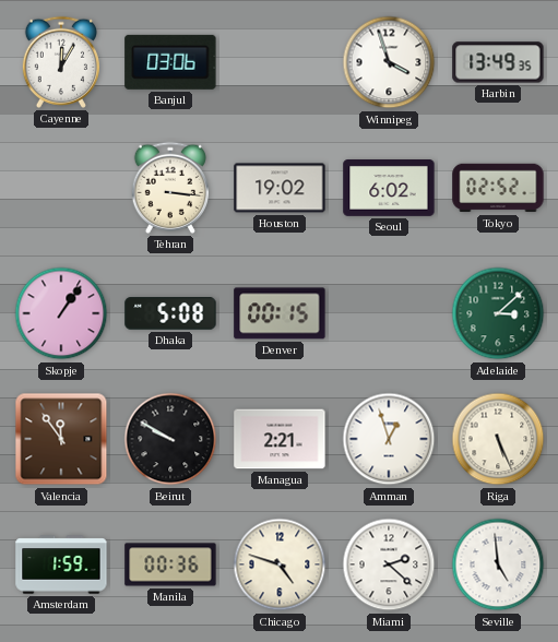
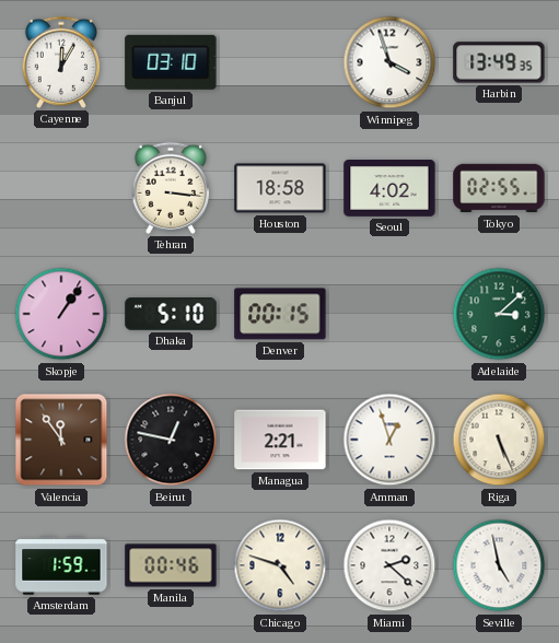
Banjul: 03:06 -> 03:10
Houston: 19:02 -> 18:58
Seoul: 6:02 -> 4:02
Tokyo: 02:52 -> 02:55
Dhaka: 5:08 -> 5:10
Beirut: 9:50 -> 12:47
Manila: 00:36 -> 00:46
Seville: 4:59 -> 4:58
